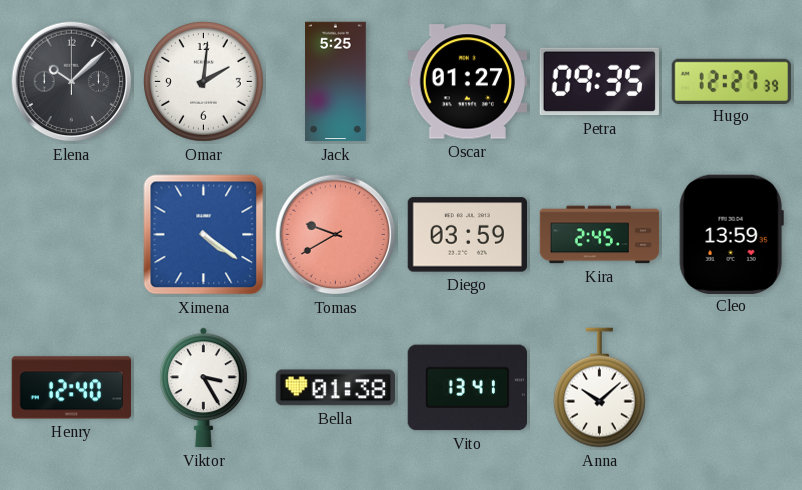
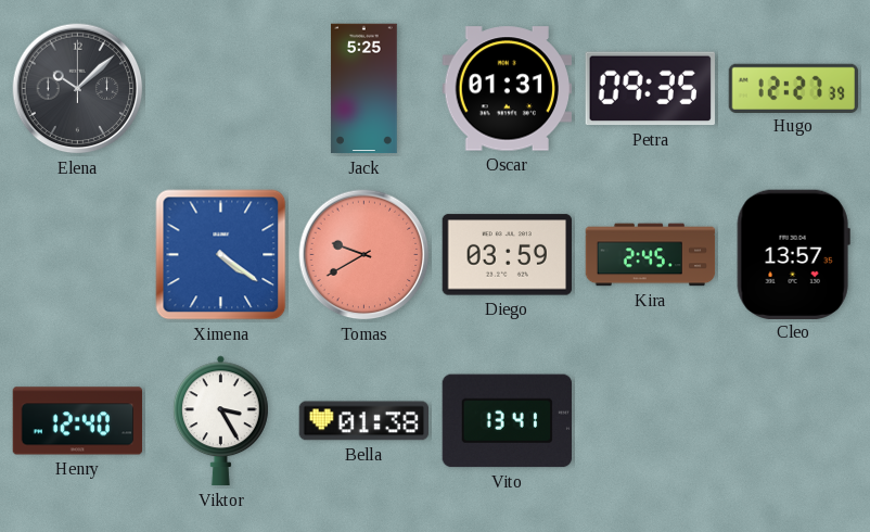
Omar: 2:01 -> none
Oscar: 01:27 -> 01:31
Cleo: 13:59 -> 13:57
Anna: 10:08 -> none
